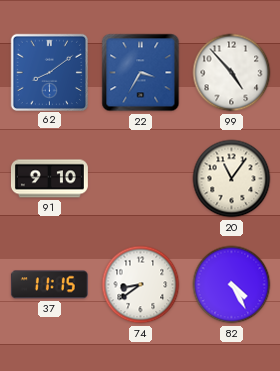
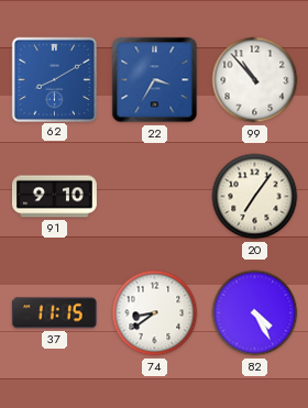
62: 8:09 -> 8:10
99: 4:53 -> 10:53
20: 11:06 -> 7:06
